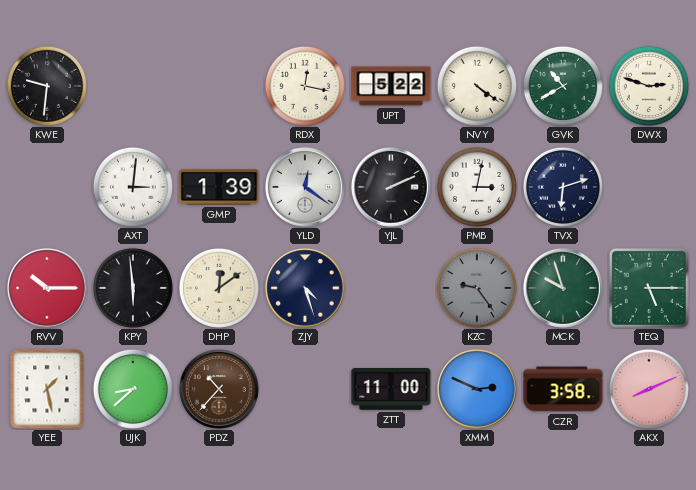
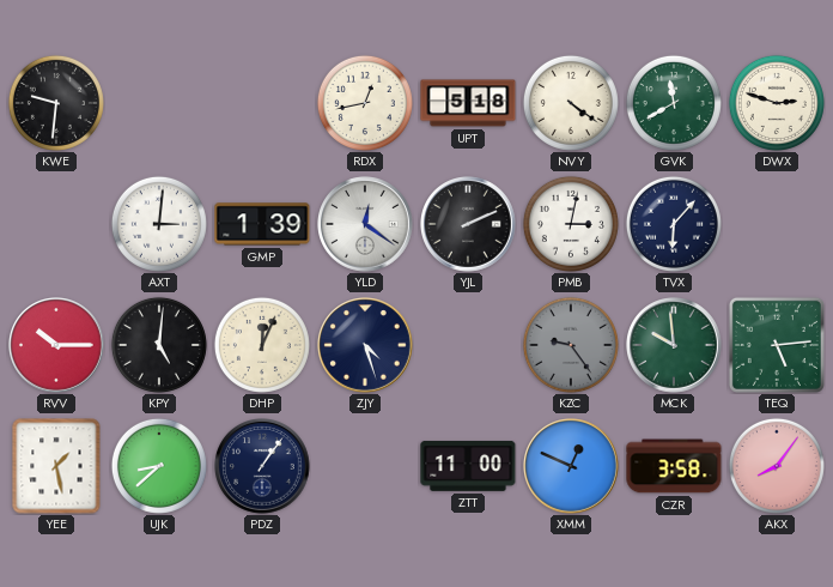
RDX: 12:17 -> 12:43
UPT: 5:22 -> 5:18
GVK: 10:40 -> 11:40
TVX: 6:12 -> 6:07
KPY: 5:59 -> 5:01
DHP: 12:09 -> 12:04
MCK: 9:57 -> 9:59
TEQ: 5:15 -> 5:14
PDZ: 10:37 -> 1:06
PDZ dial: brown -> navy
XMM: 2:49 -> 12:49
AKX: 8:11 -> 8:06
